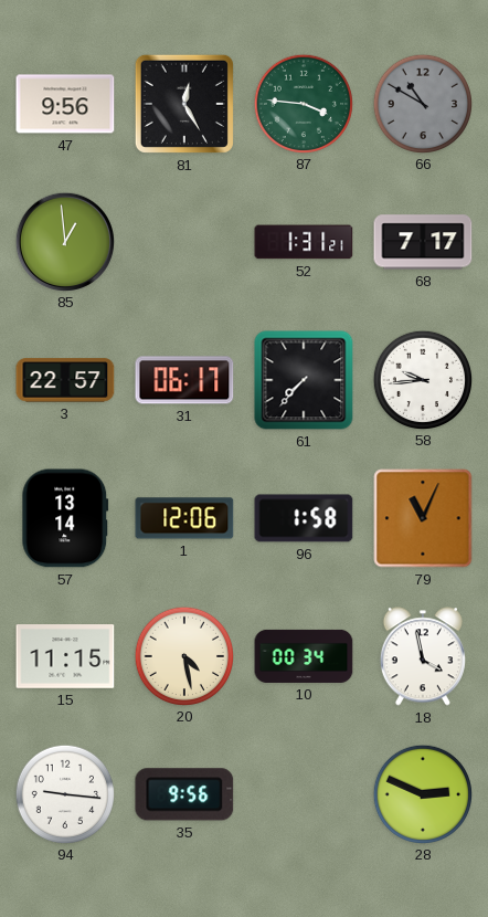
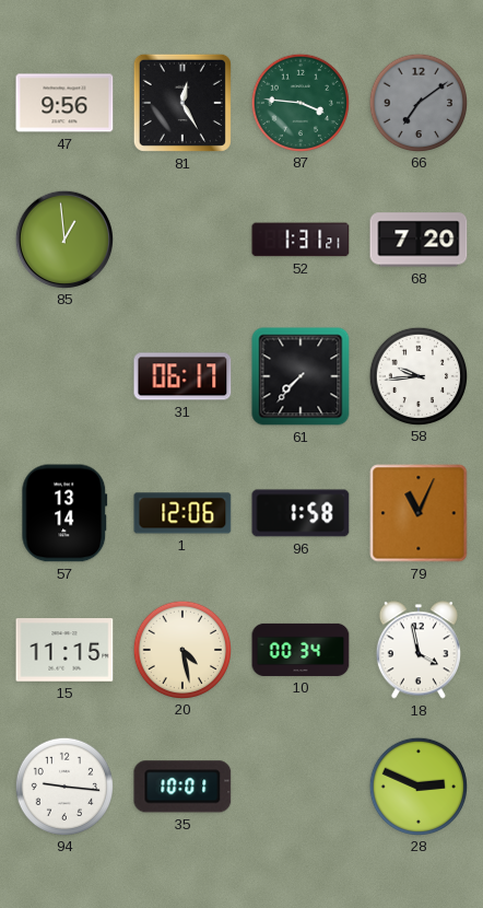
66: 10:50 -> 7:09
68: 7:17 -> 7:20
3: 22:57 -> none
35: 9:56 -> 10:01
